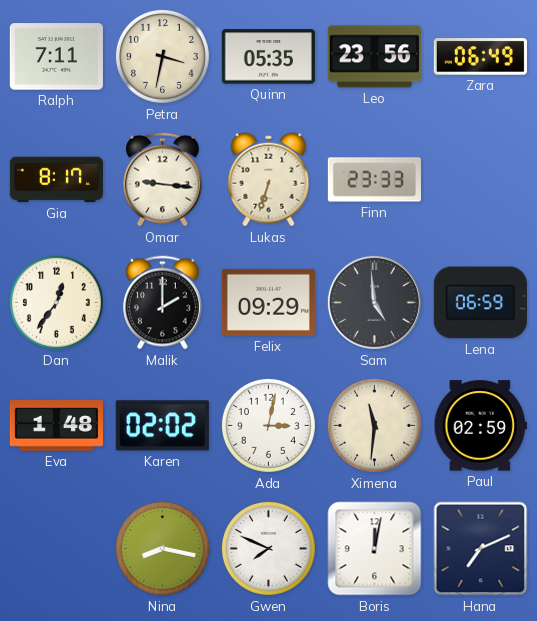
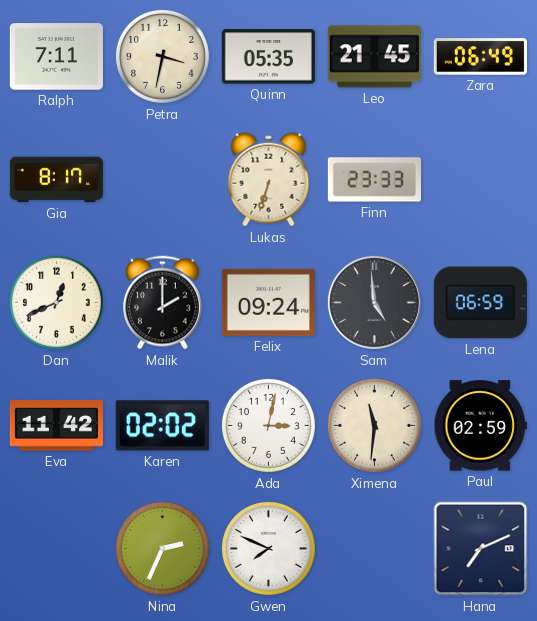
Leo: 23:56 -> 21:45
Omar: 9:16 -> none
Dan: 12:36 -> 12:41
Felix: 09:29 -> 09:24
Eva: 1:48 -> 11:42
Nina: 8:17 -> 2:34
Boris: 12:02 -> none
